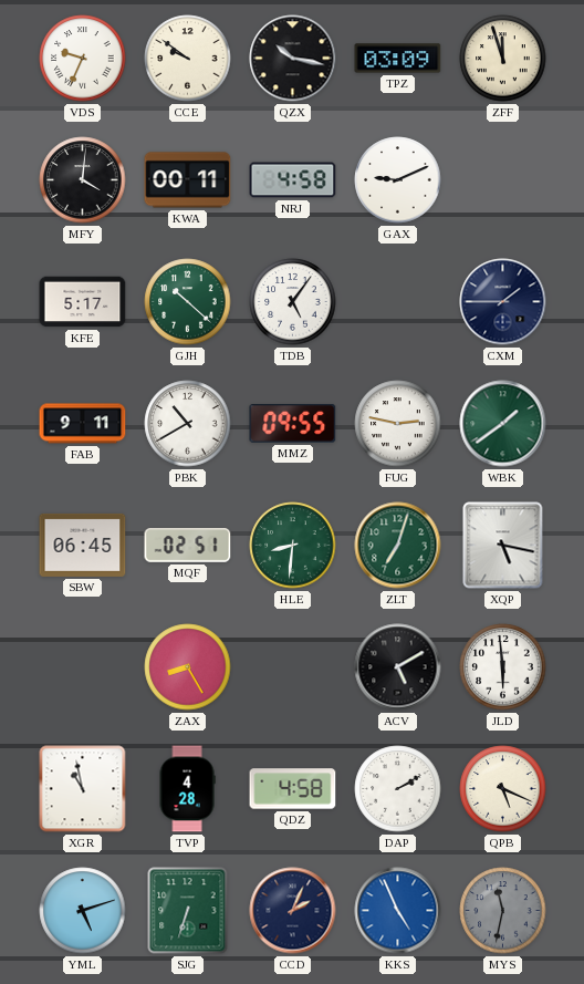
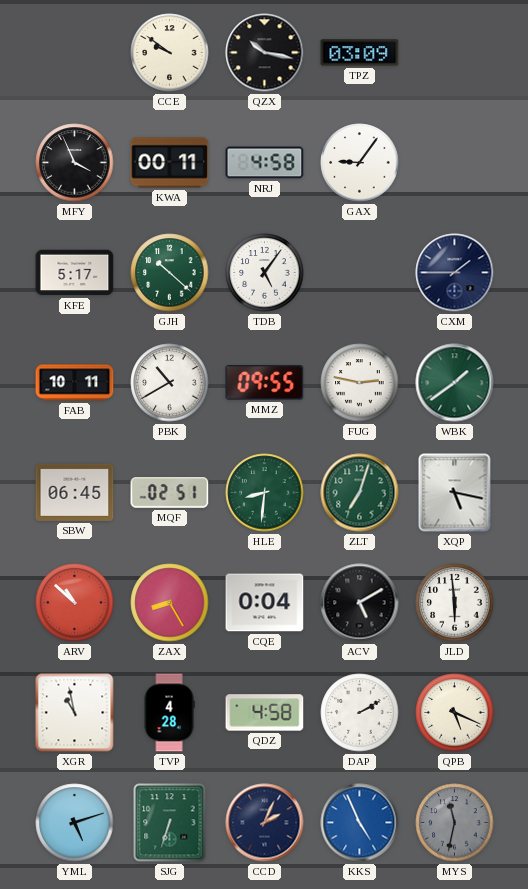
VDS: 9:34 -> none
ZFF: 11:57 -> none
MFY: 4:01 -> 3:56
GAX: 9:11 -> 9:06
FAB: 9:11 -> 10:11
ARV: none -> 10:52
CQE: none -> 0:04
